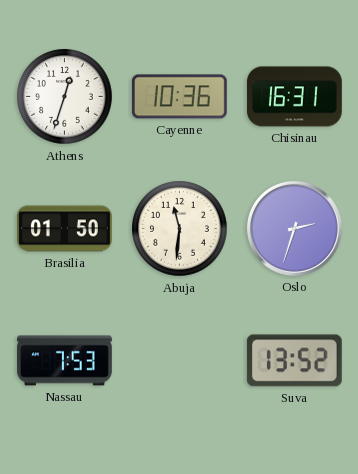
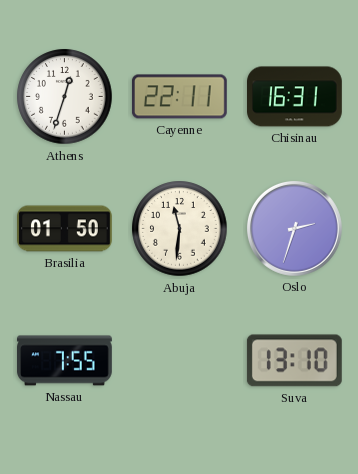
Cayenne: 10:36 -> 22:11
Nassau: 7:53 -> 7:55
Suva: 13:52 -> 13:10
